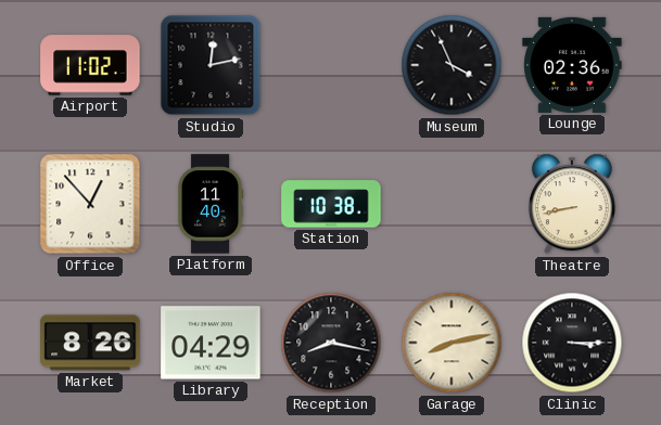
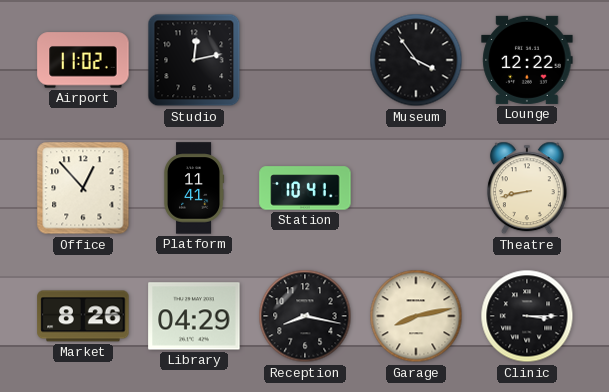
Museum: 3:56 -> 3:54
Lounge: 02:36 -> 12:22
Platform: 11:40 -> 11:41
Station: 10:38 -> 10:41
